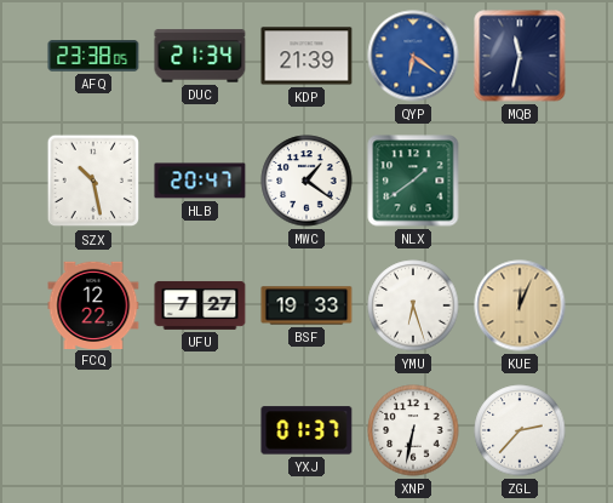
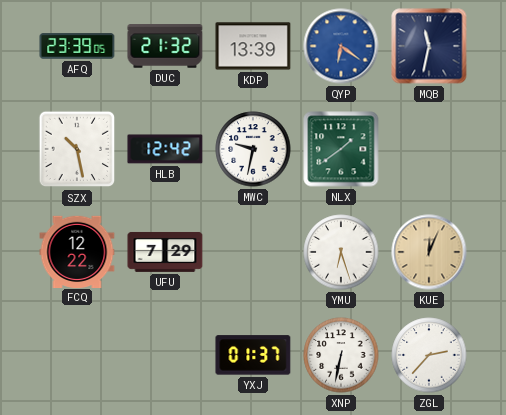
AFQ: 23:38 -> 23:39
DUC: 21:34 -> 21:32
KDP: 21:39 -> 13:39
HLB: 20:47 -> 12:42
MWC: 1:21 -> 9:32
UFU: 7:27 -> 7:29
BSF: 19:33 -> none
